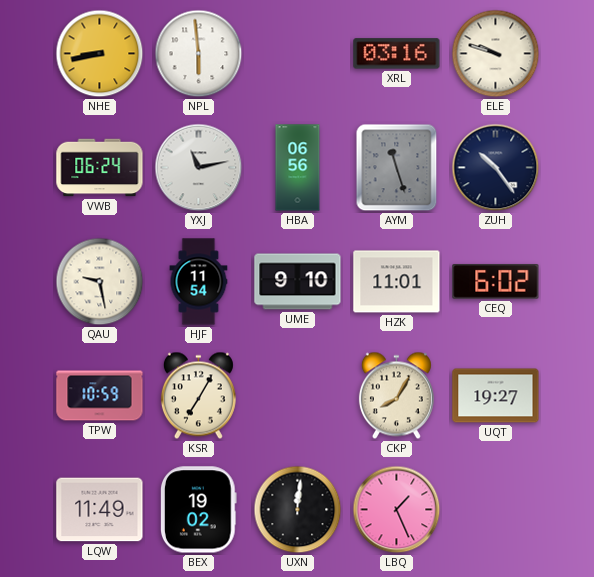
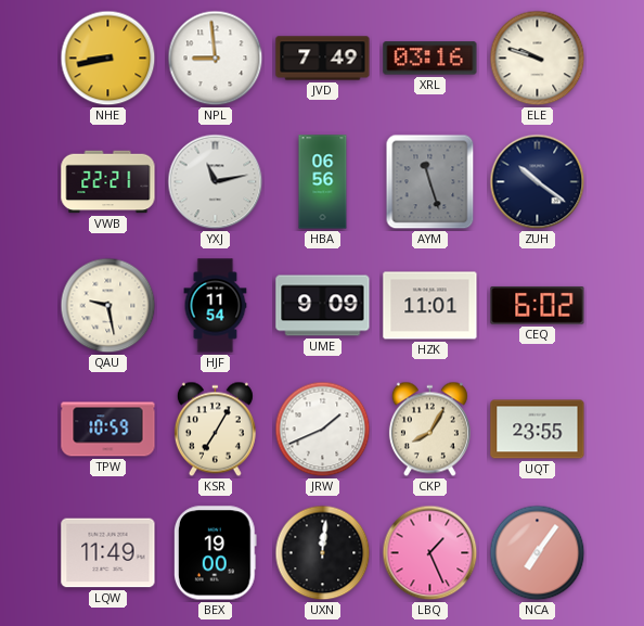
NPL: 5:59 -> 8:59
JVD: none -> 7:49
VWB: 06:24 -> 22:21
ZUH: 10:24 -> 10:21
UME: 9:10 -> 9:09
JRW: none -> 1:41
UQT: 19:27 -> 23:55
BEX: 19:02 -> 19:00
NCA: none -> 7:06
